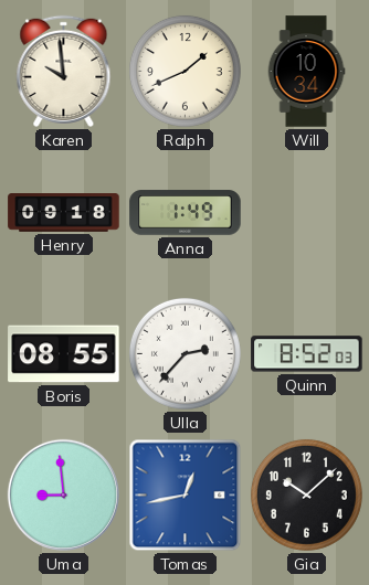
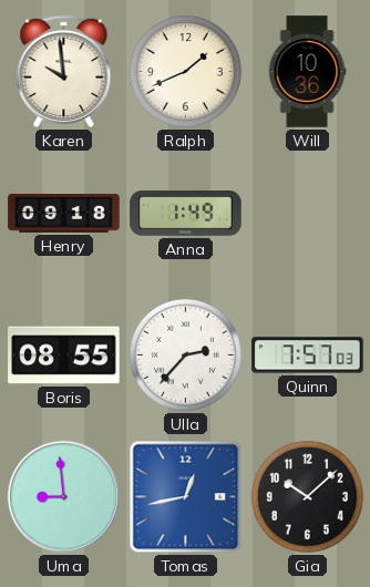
Will: 10:34 -> 10:36
Quinn: 8:52 -> 7:57
